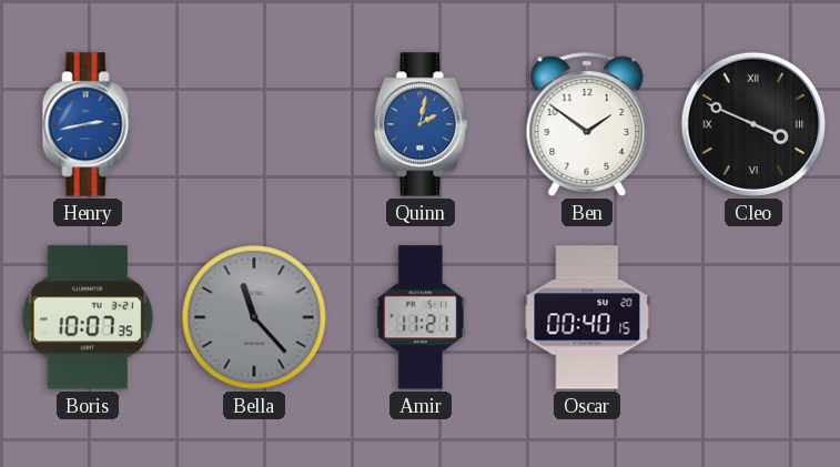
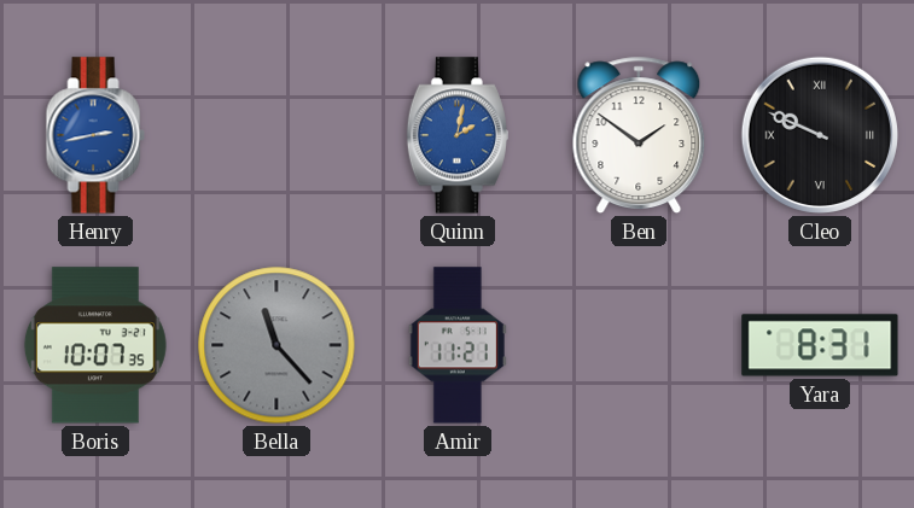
Cleo: 3:49 -> 9:49
Oscar: 00:40 -> none
Yara: none -> 8:31
